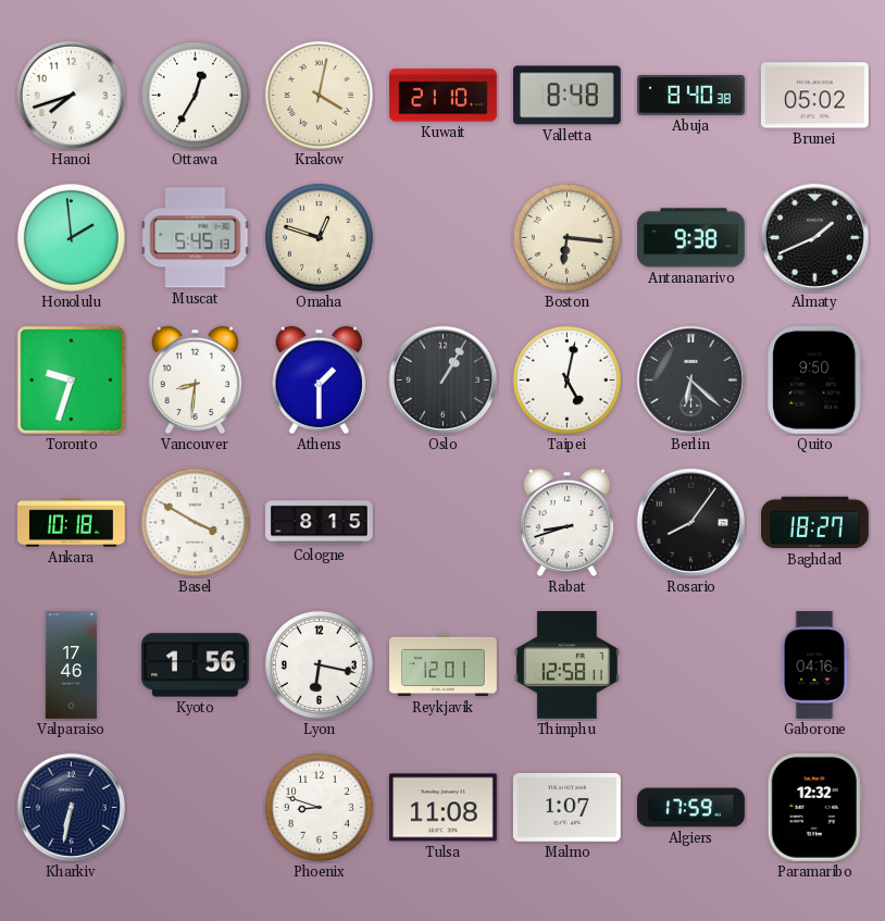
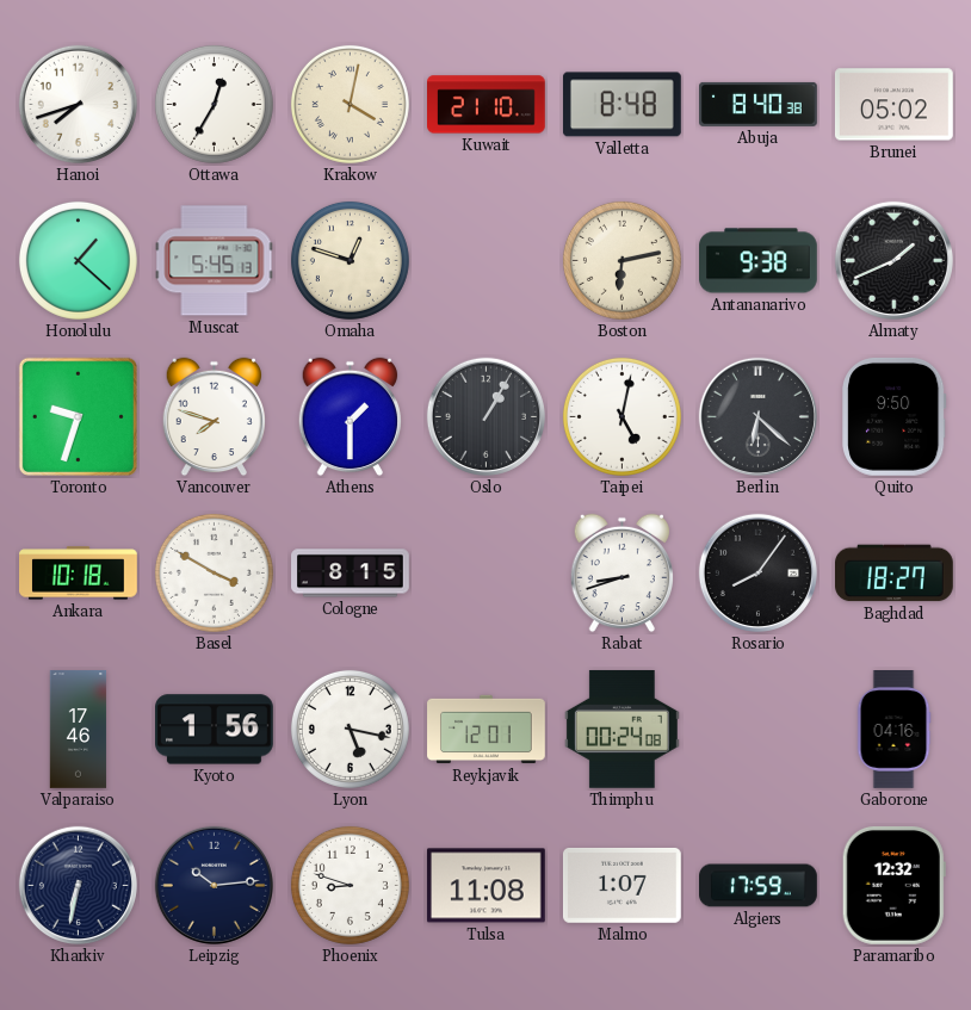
Honolulu: 1:59 -> 1:22
Boston: 6:16 -> 6:13
Vancouver: 8:31 -> 7:48
Lyon: 6:17 -> 5:17
Thimphu: 12:58 -> 00:24
Leipzig: none -> 10:14
